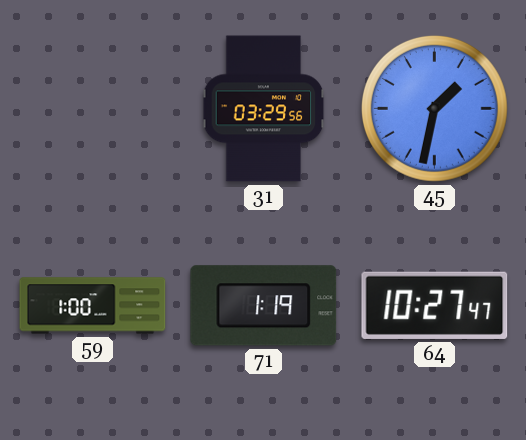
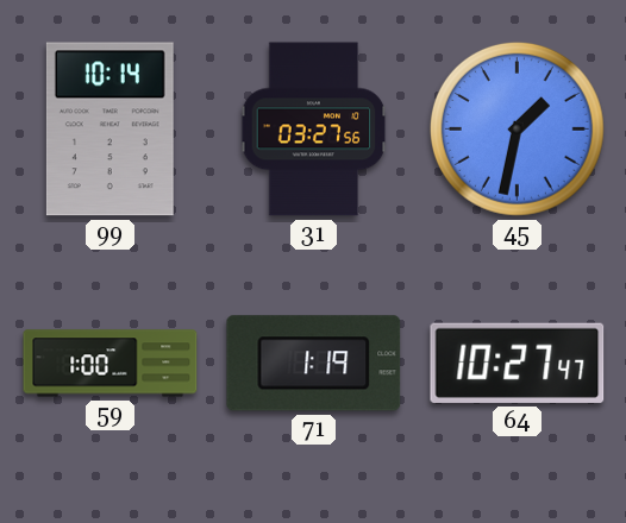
99: none -> 10:14
31: 03:29 -> 03:27
